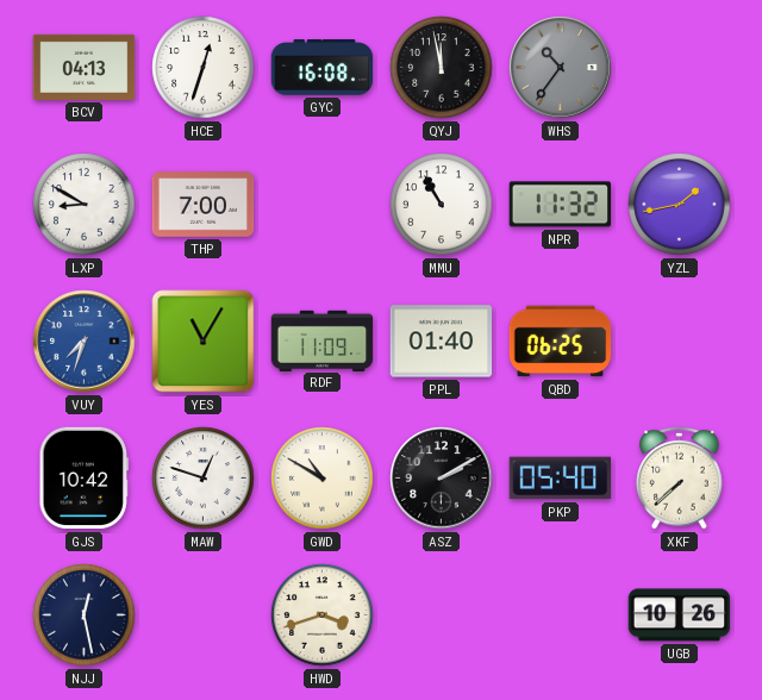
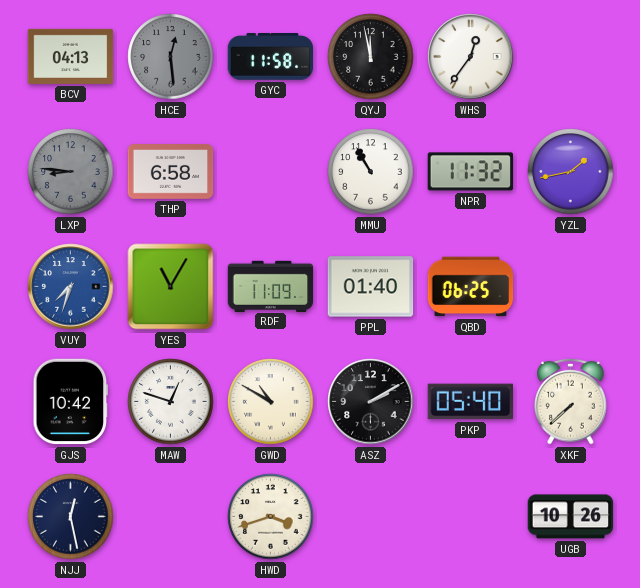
HCE: 12:33 -> 12:29
HCE dial: white -> grey
GYC: 16:08 -> 11:58
WHS: 10:36 -> 12:36
WHS dial: grey -> white
LXP: 8:50 -> 8:46
LXP dial: white -> grey
THP: 7:00 -> 6:58
